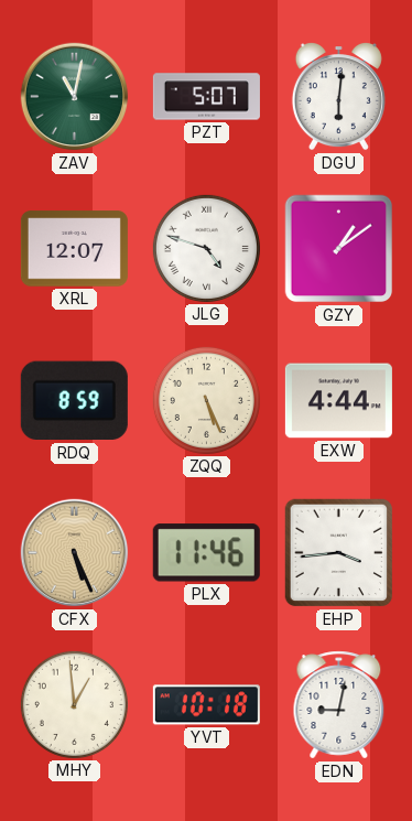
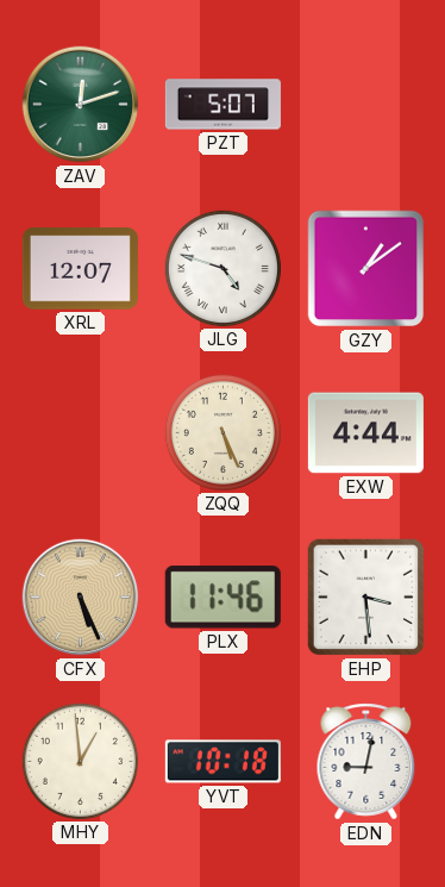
ZAV: 11:02 -> 12:12
DGU: 6:01 -> none
RDQ: 8:59 -> none
EHP: 3:44 -> 3:29
